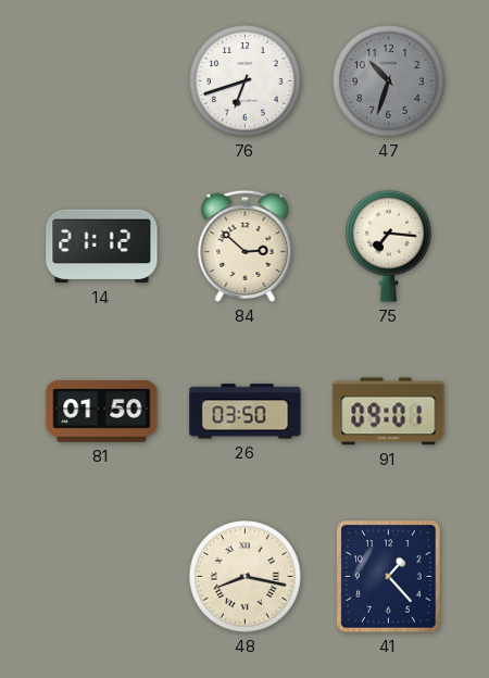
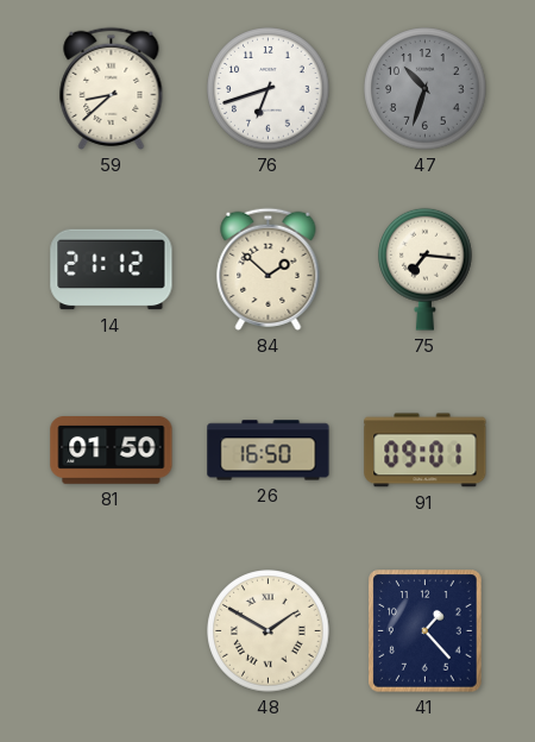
59: none -> 8:38
84: 2:52 -> 1:52
26: 03:50 -> 16:50
48: 8:17 -> 1:50
